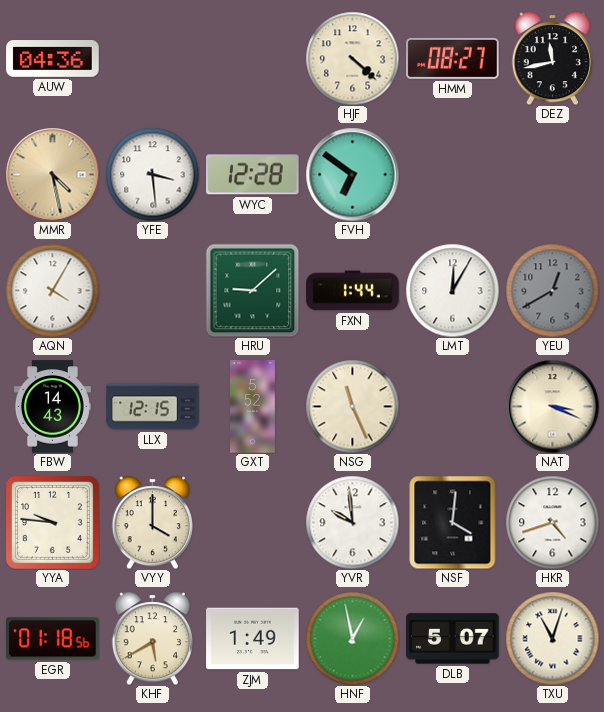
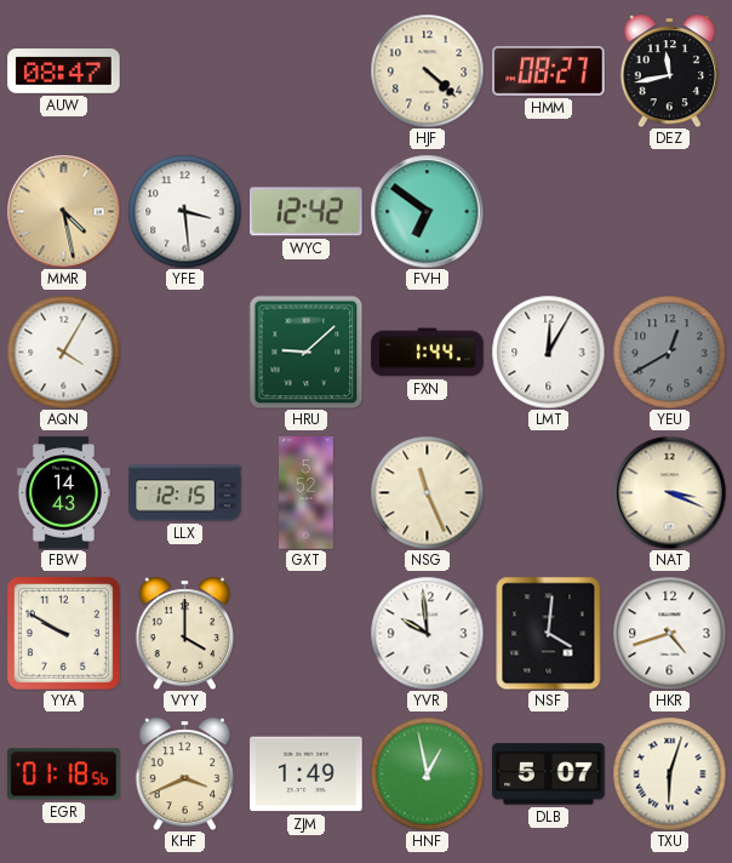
AUW: 04:36 -> 08:47
WYC: 12:28 -> 12:42
YYA: 9:46 -> 9:50
KHF: 5:40 -> 3:41
TXU: 11:03 -> 6:03
